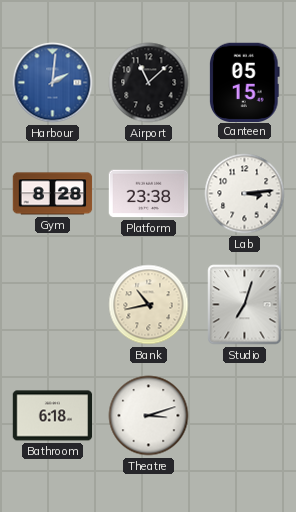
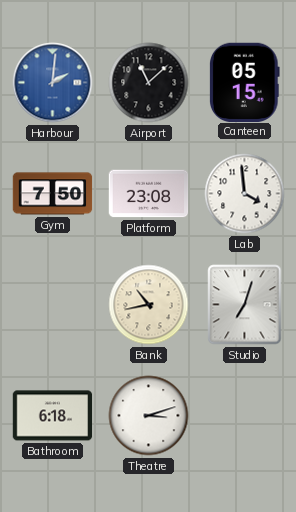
Gym: 8:28 -> 7:50
Platform: 23:38 -> 23:08
Lab: 3:14 -> 3:59
